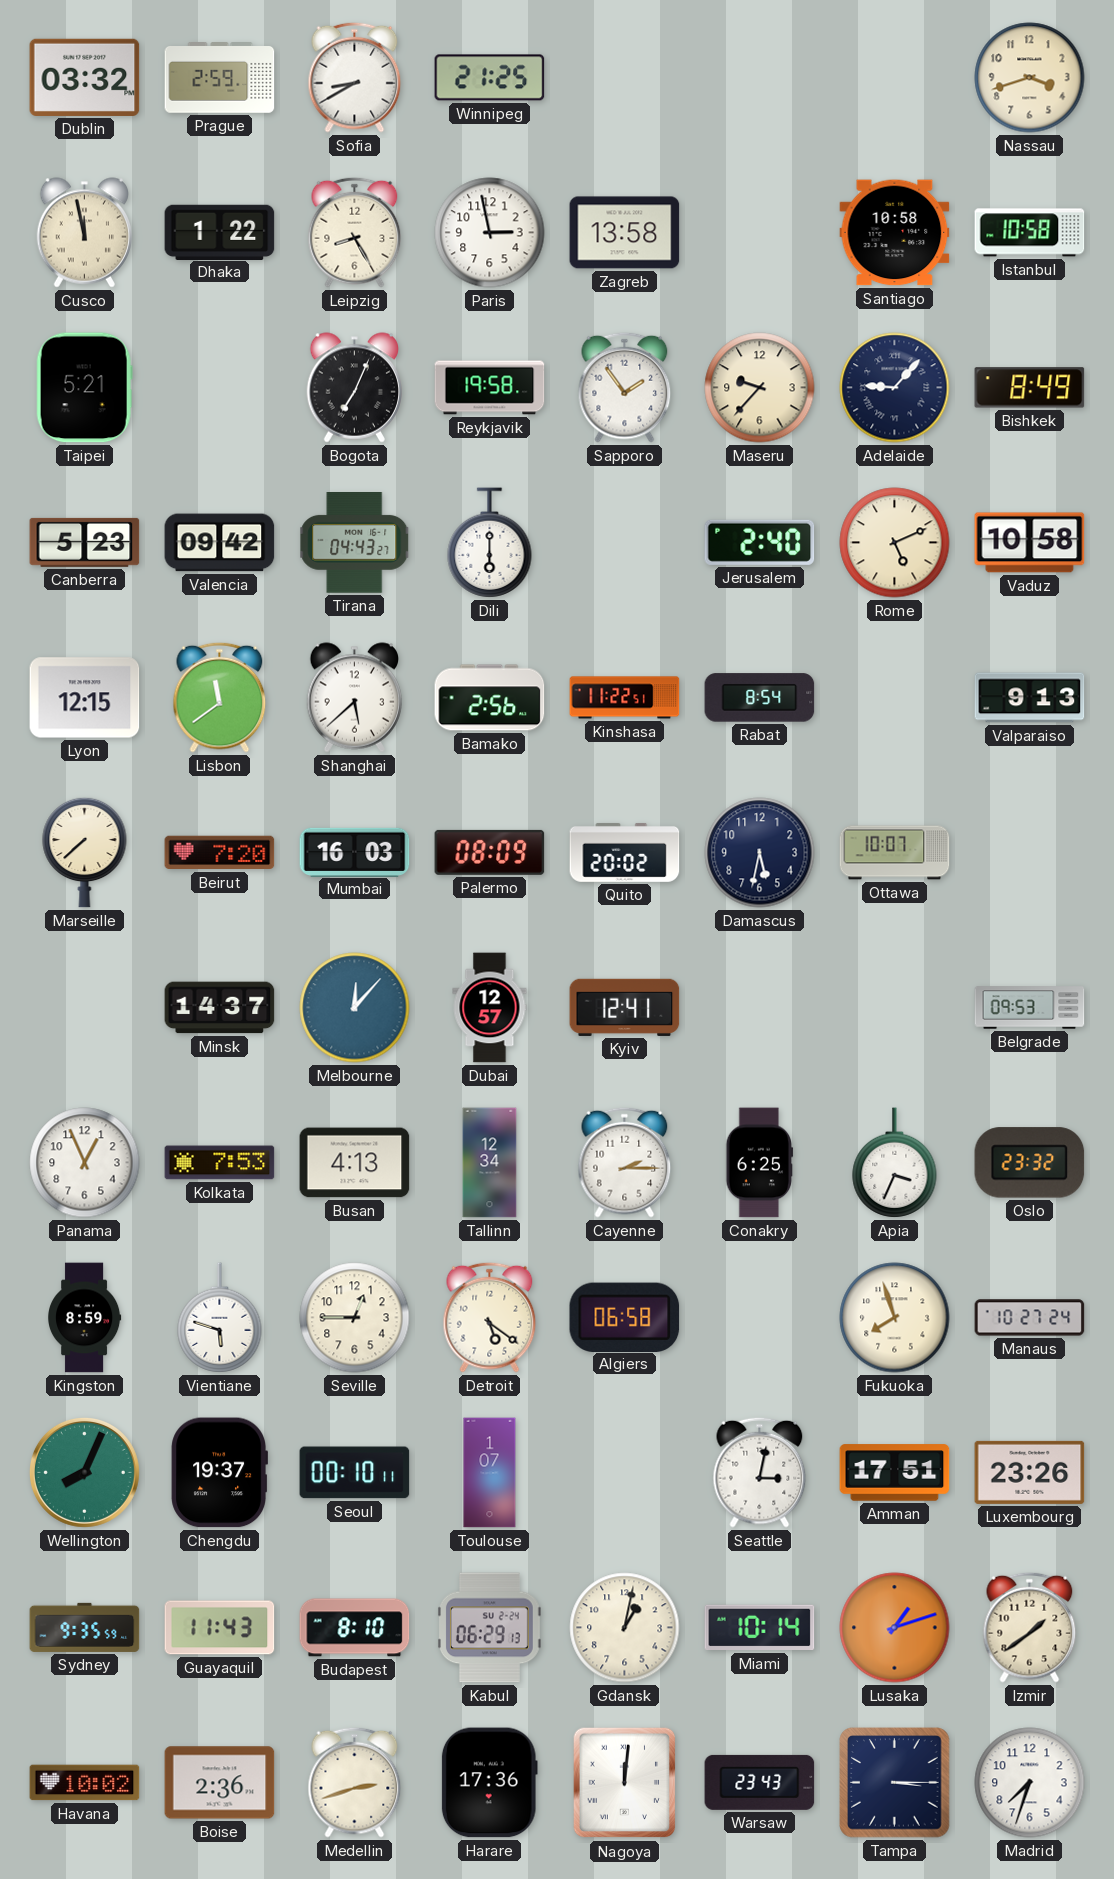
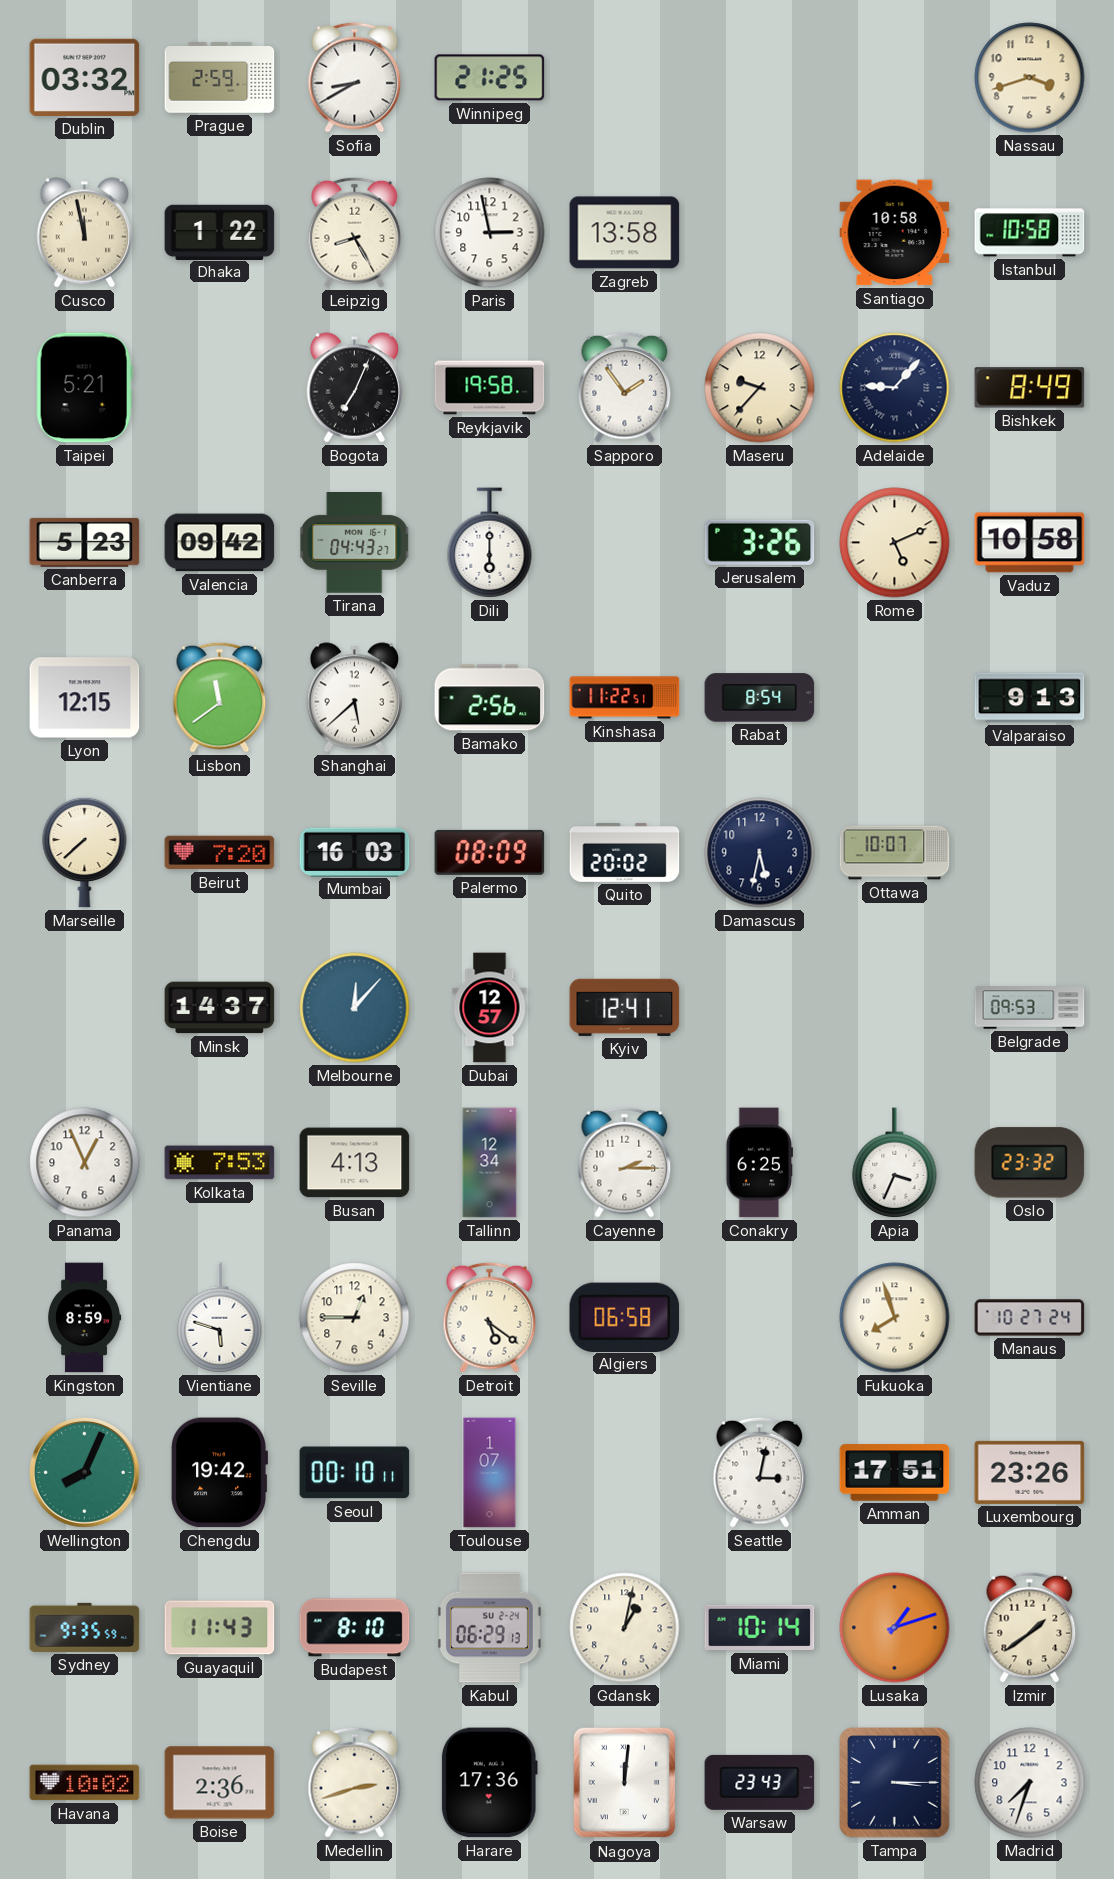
Jerusalem: 2:40 -> 3:26
Chengdu: 19:37 -> 19:42
